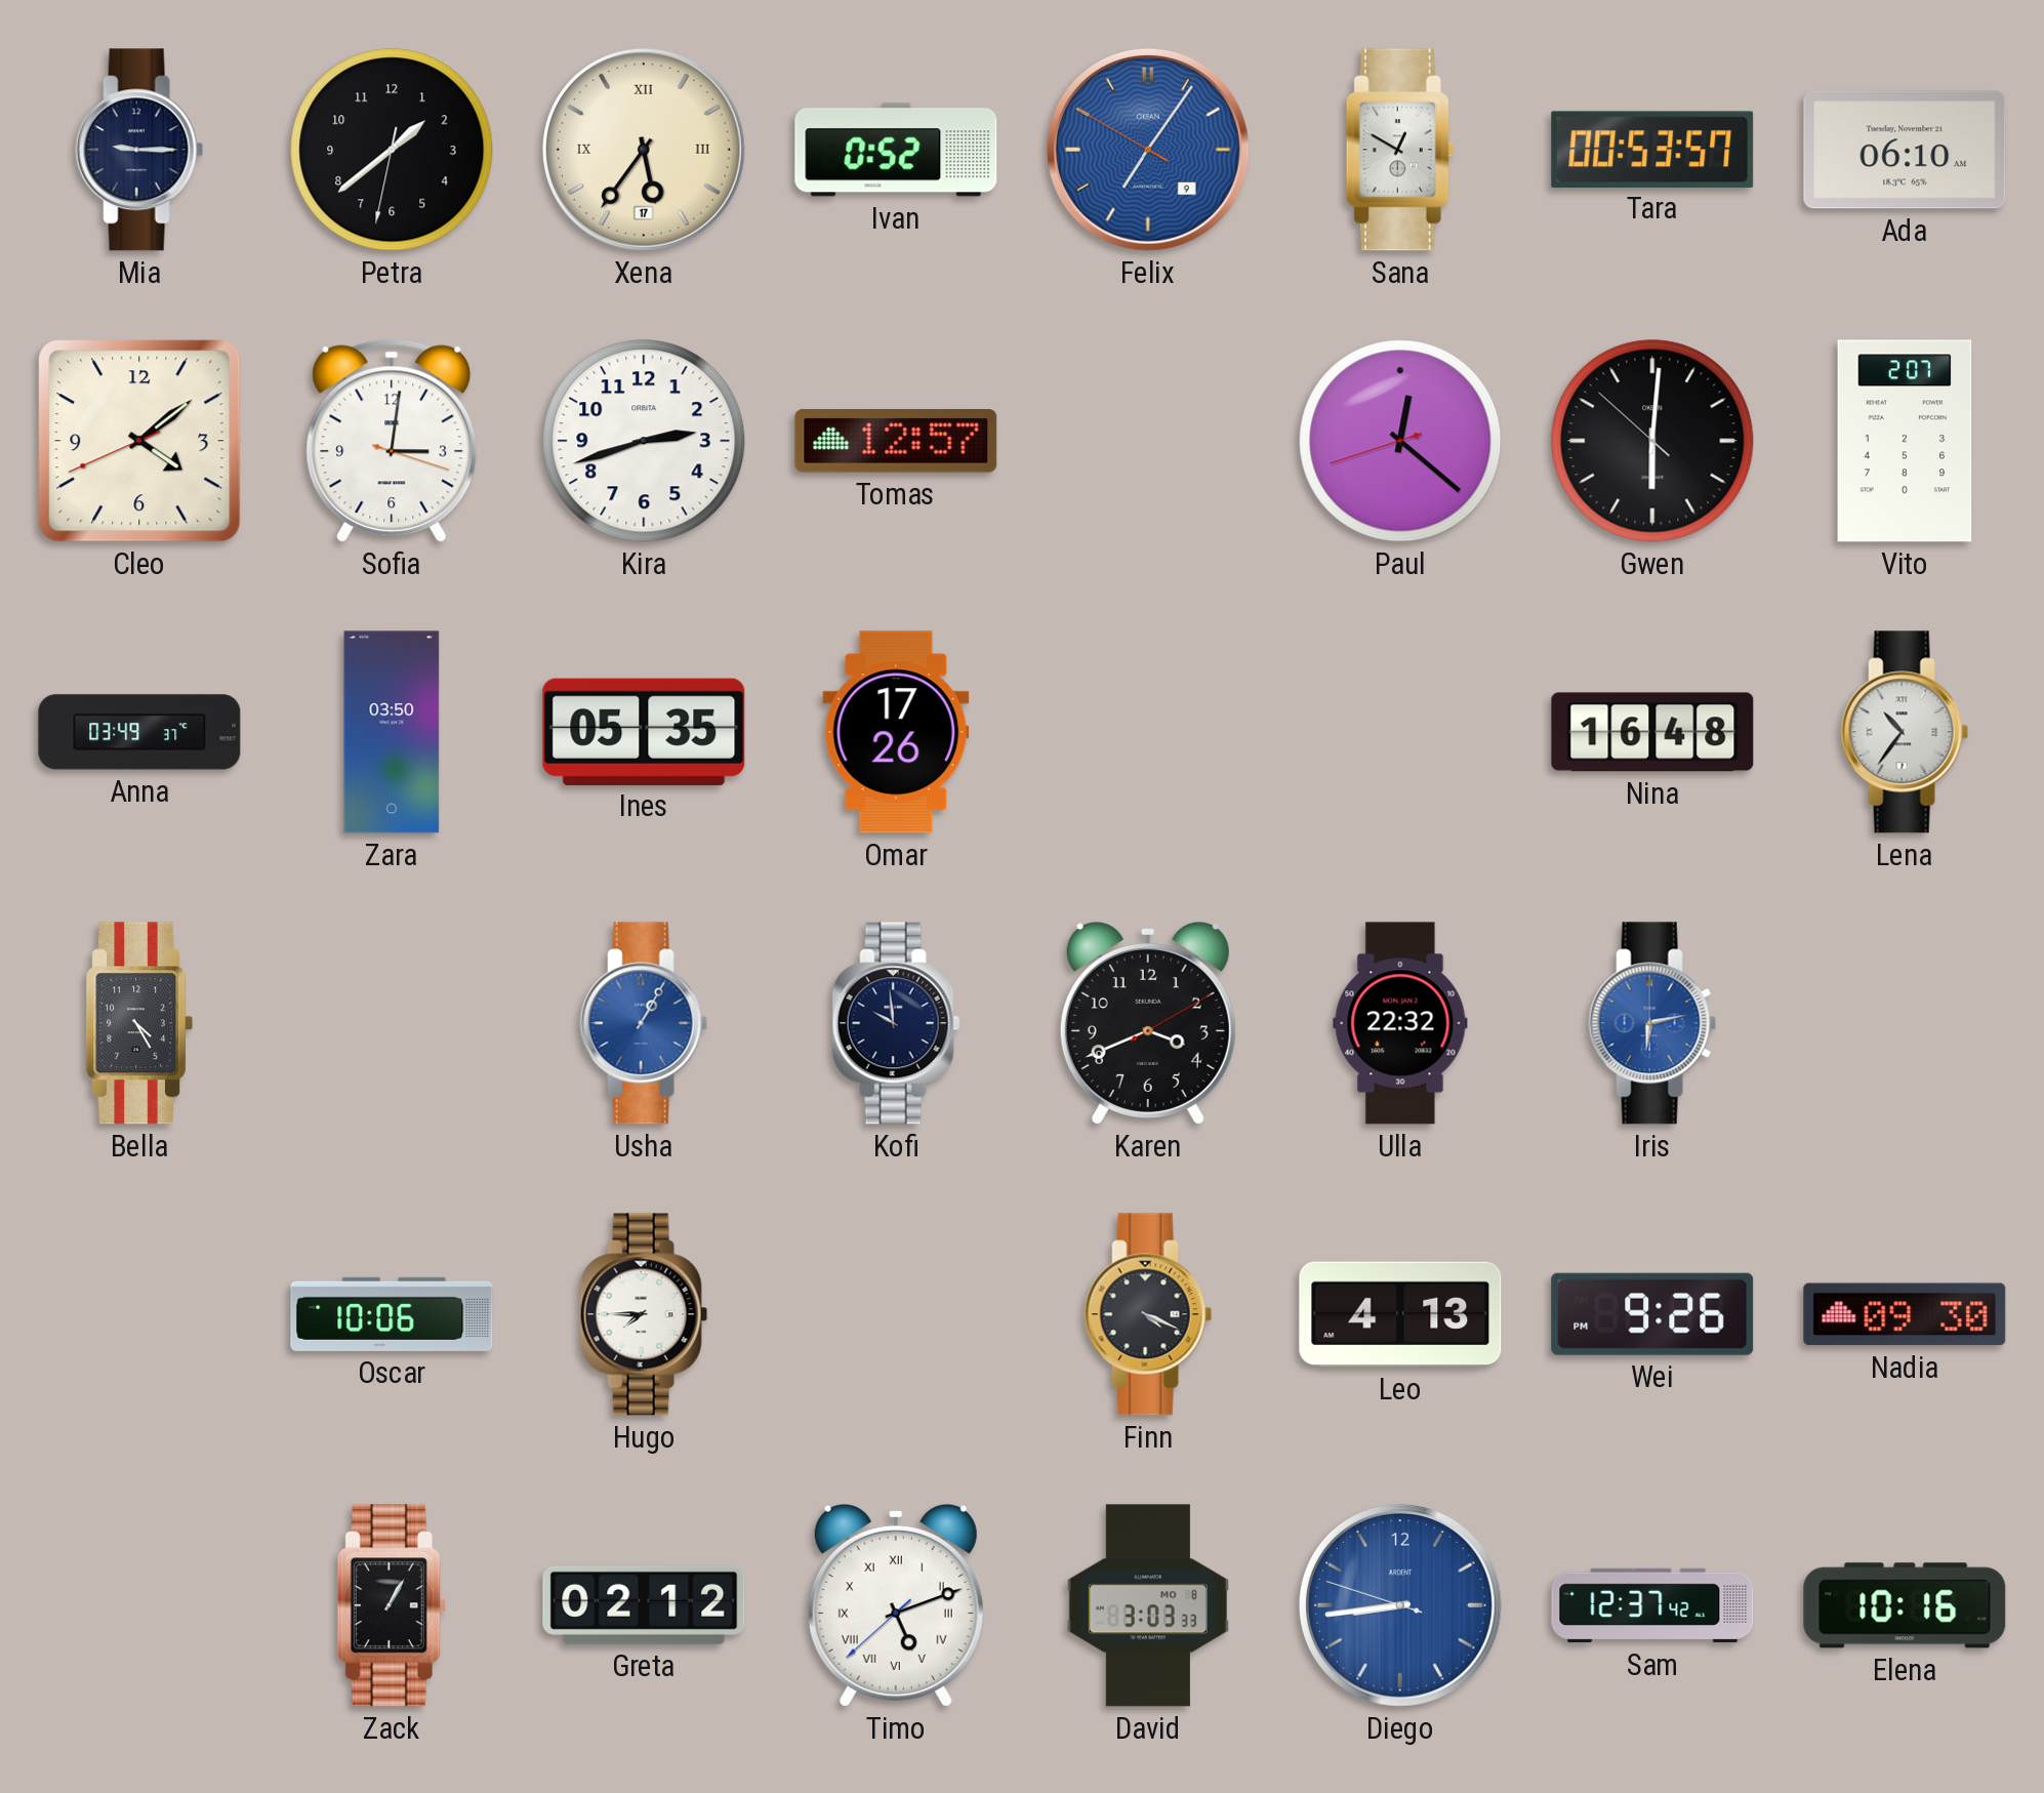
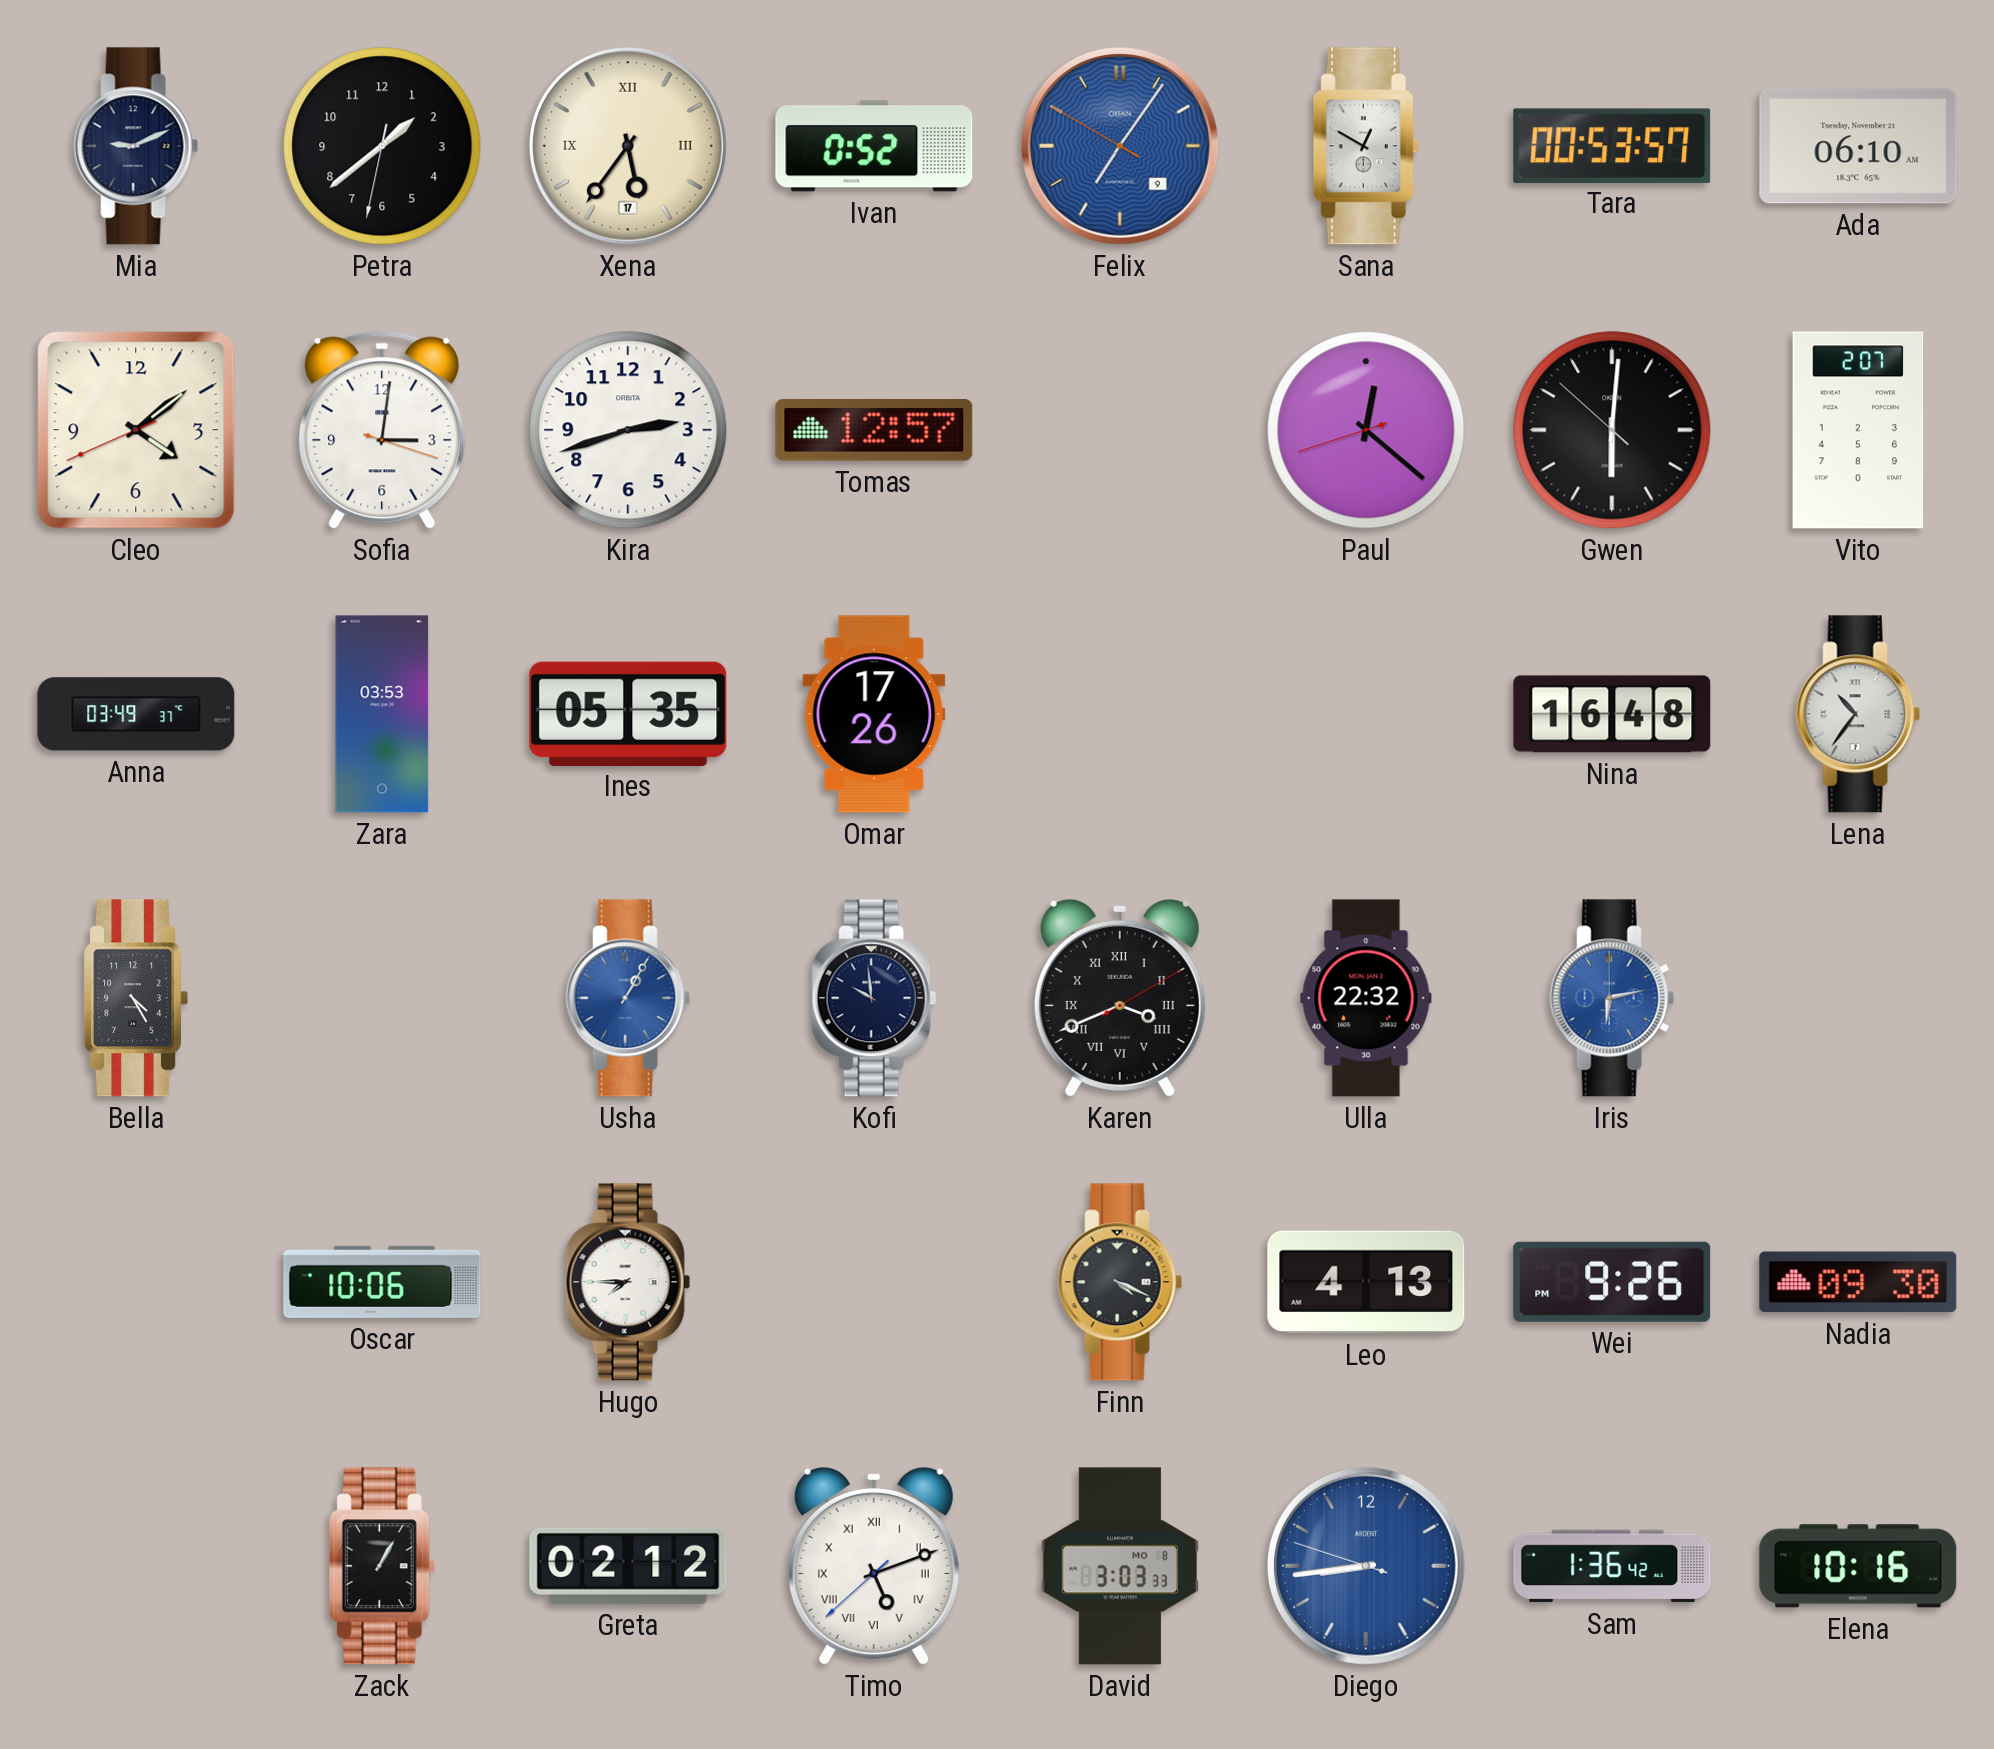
Mia: 9:15 -> 9:11
Zara: 03:50 -> 03:53
Karen numerals: Arabic -> Roman
Sam: 12:37 -> 1:36
